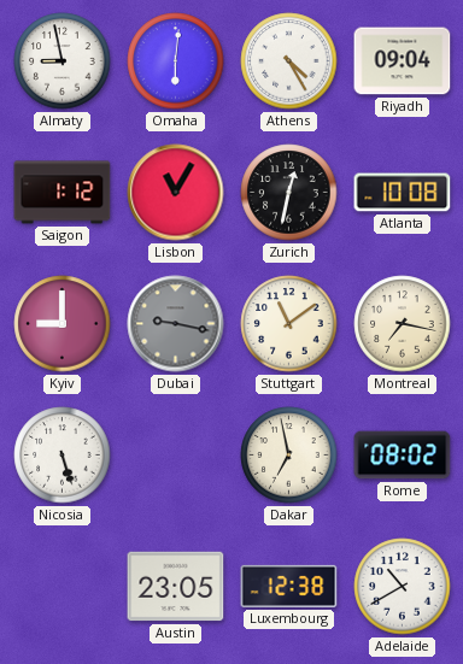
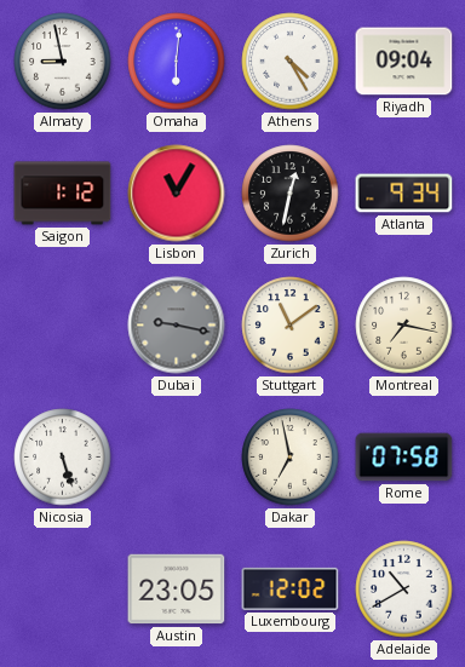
Atlanta: 10:08 -> 9:34
Kyiv: 9:00 -> none
Rome: 08:02 -> 07:58
Luxembourg: 12:38 -> 12:02
